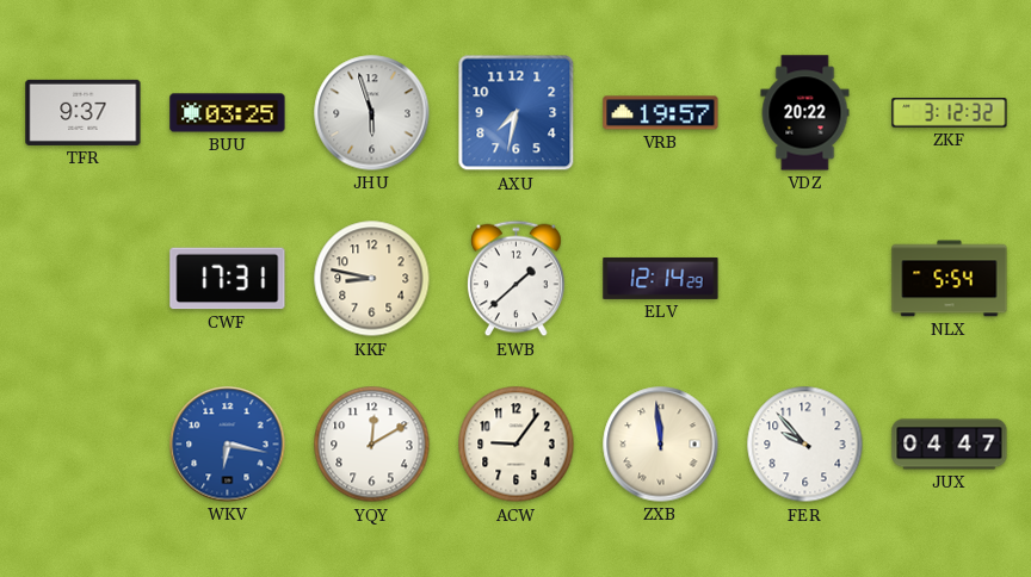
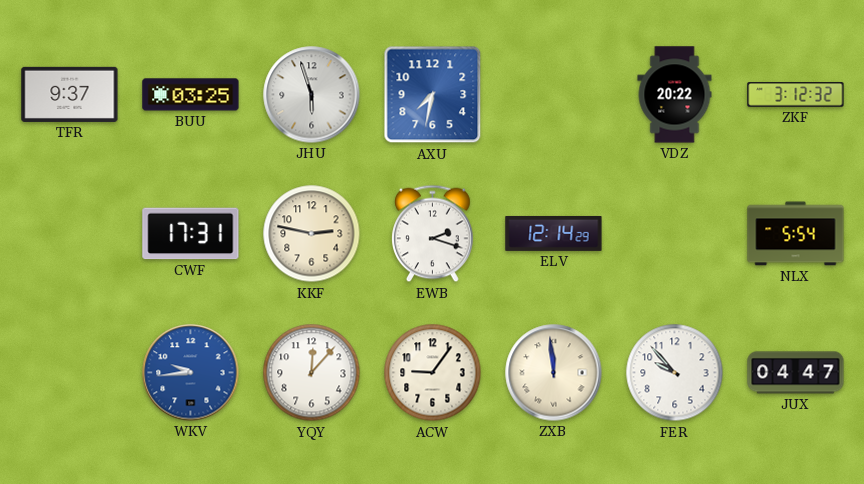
VRB: 19:57 -> none
KKF: 8:47 -> 2:47
EWB: 1:38 -> 2:18
WKV: 6:17 -> 9:44
YQY: 12:10 -> 12:07
